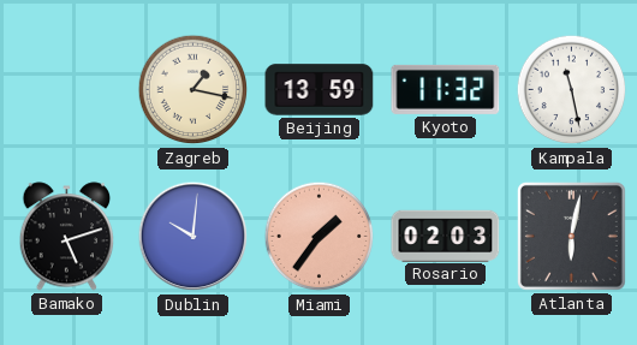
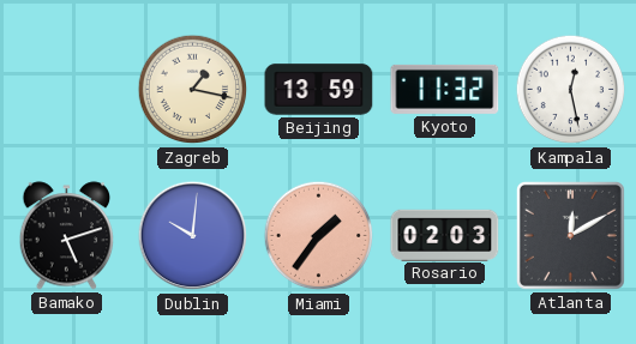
Kampala: 11:28 -> 12:28
Atlanta: 6:02 -> 12:10
